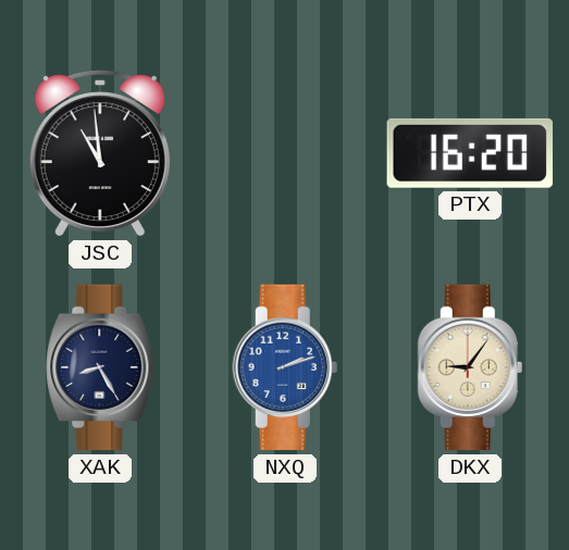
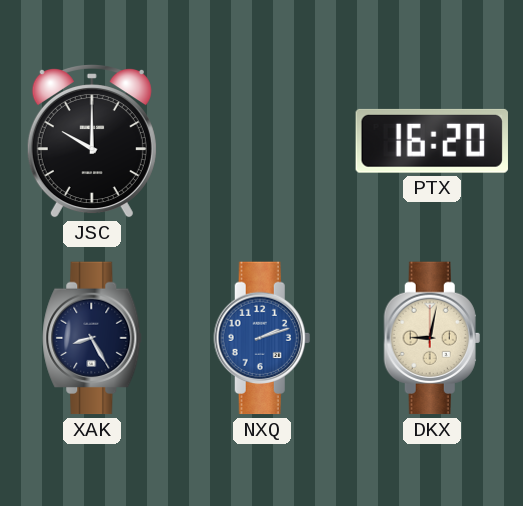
JSC: 10:59 -> 10:00
DKX: 9:06 -> 9:02
